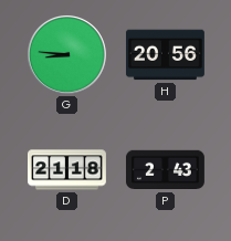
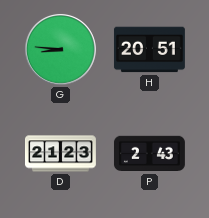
H: 20:56 -> 20:51
D: 21:18 -> 21:23
